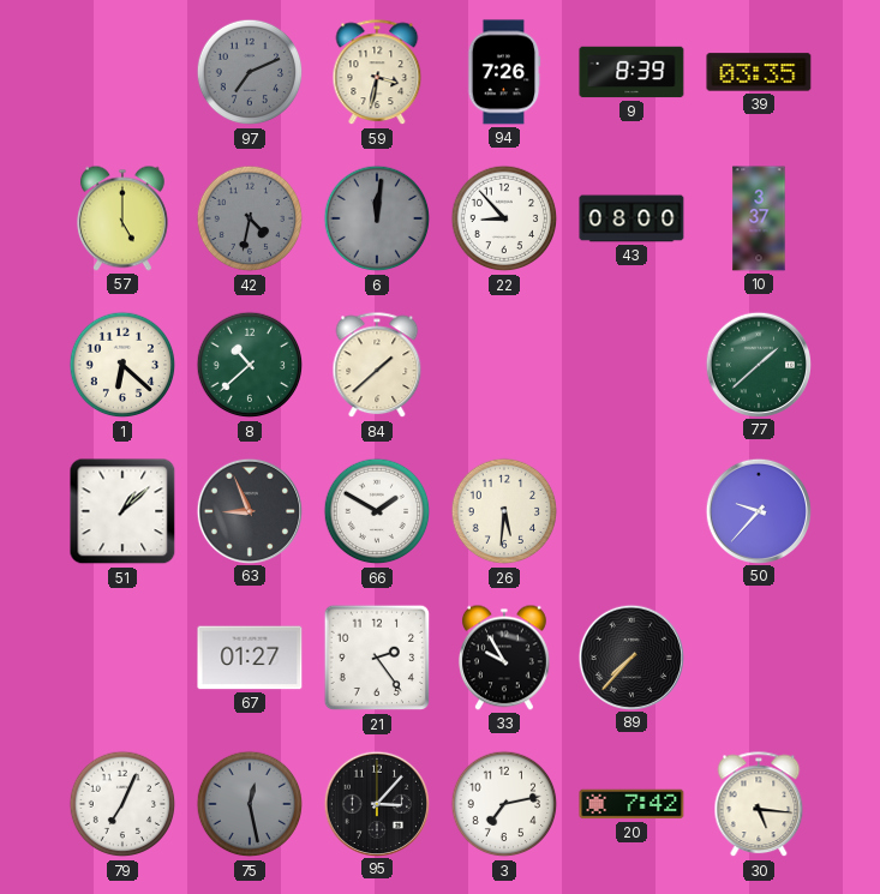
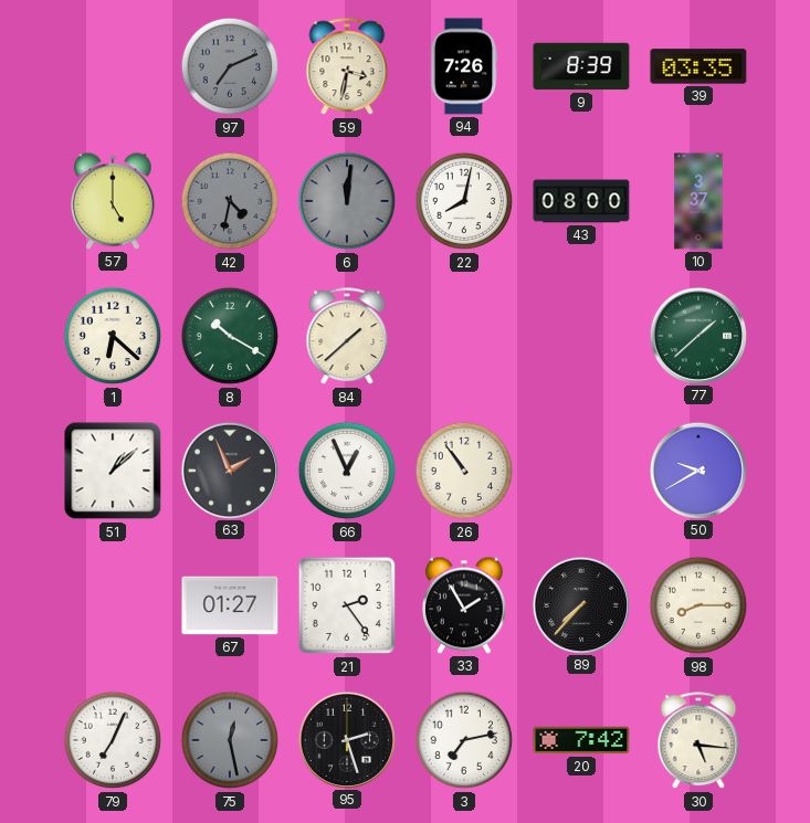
22: 8:53 -> 8:02
8: 10:38 -> 10:20
63: 8:56 -> 1:56
66: 1:50 -> 12:56
26: 5:31 -> 10:54
50: 9:37 -> 9:40
33: 9:55 -> 1:55
98: none -> 8:15
95: 3:07 -> 2:27
